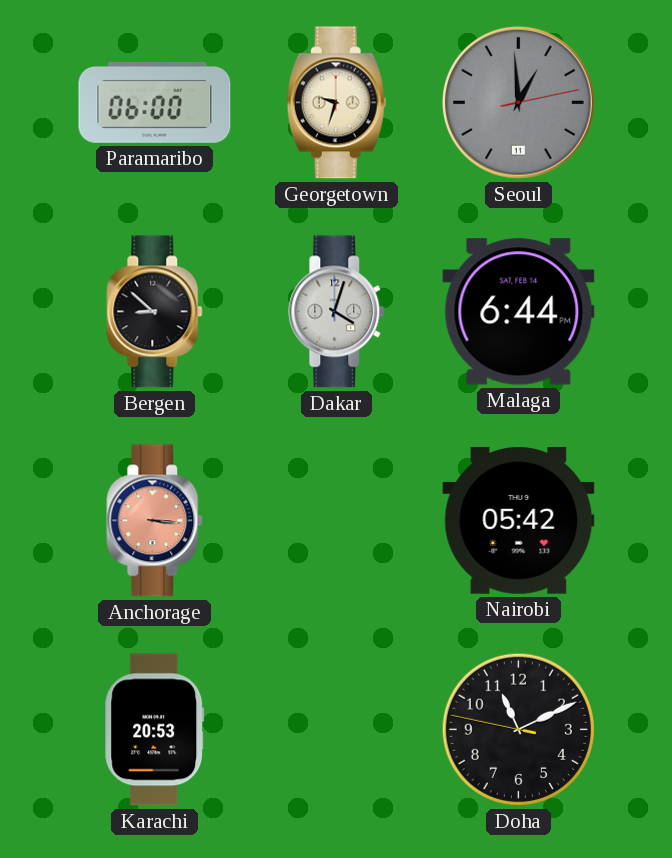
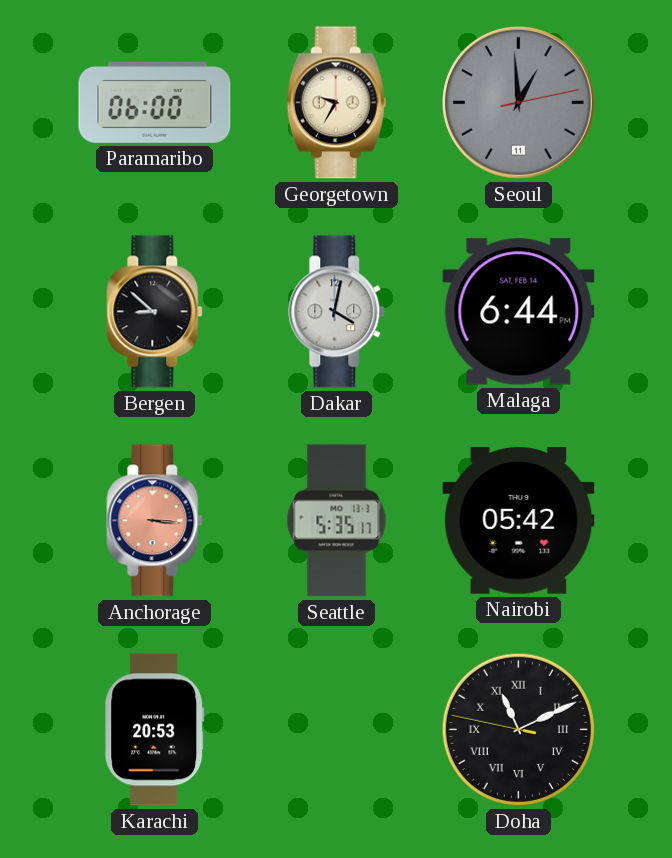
Georgetown: 9:33 -> 9:35
Dakar: 4:03 -> 4:02
Seattle: none -> 5:35
Doha numerals: Arabic -> Roman
